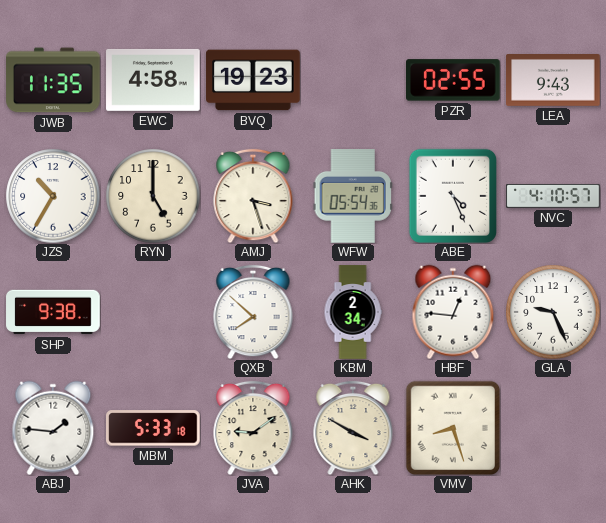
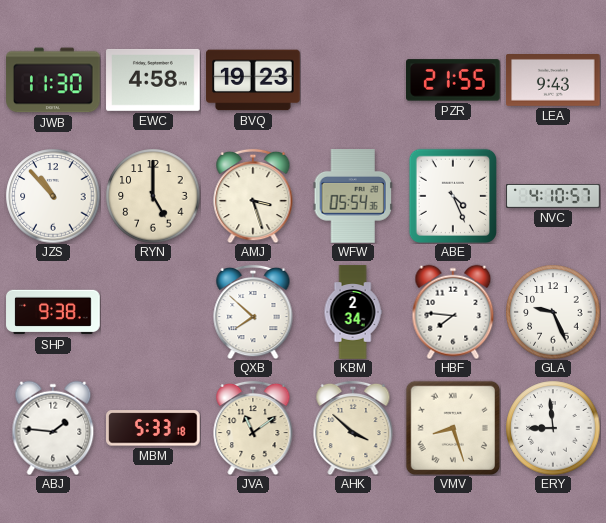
JWB: 11:35 -> 11:30
PZR: 02:55 -> 21:55
JZS: 10:35 -> 10:53
HBF: 12:46 -> 7:46
JVA: 9:09 -> 11:09
AHK: 3:50 -> 3:52
ERY: none -> 8:59
